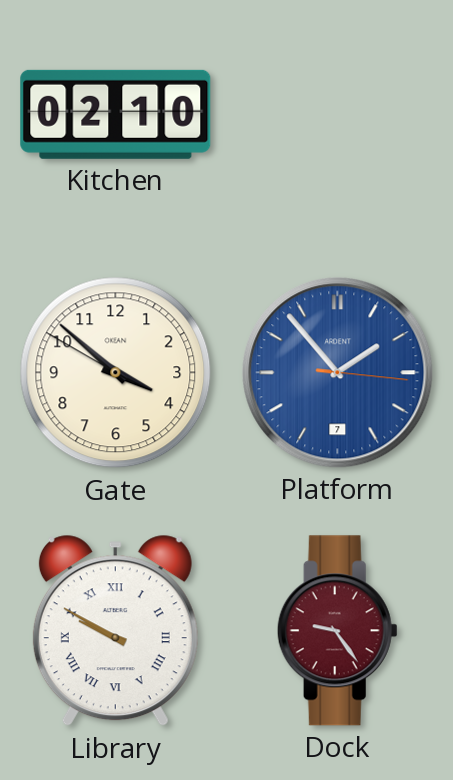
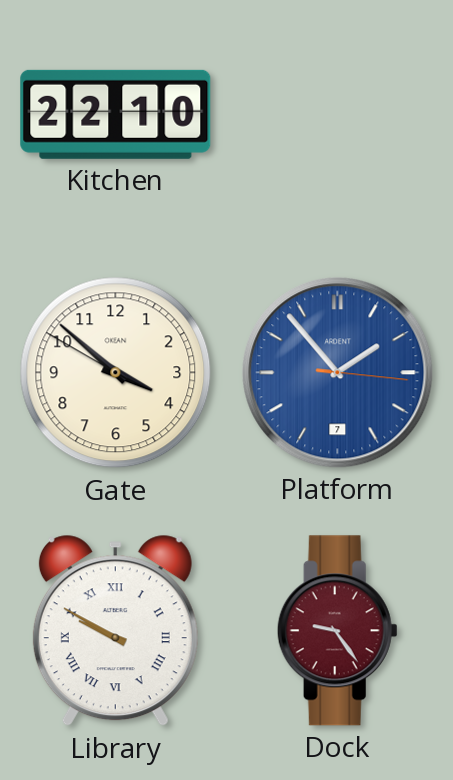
Kitchen: 02:10 -> 22:10
